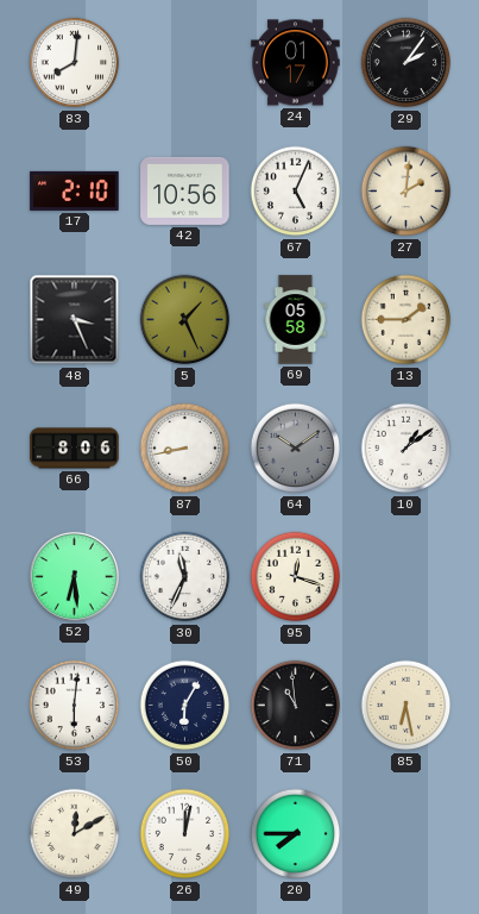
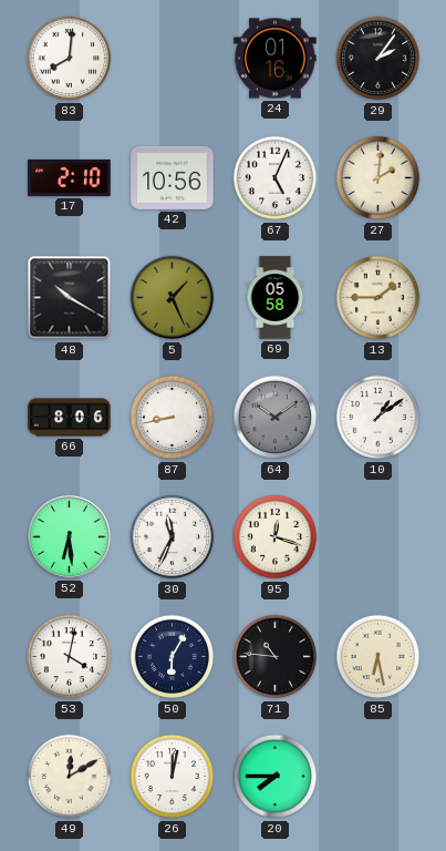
24: 01:17 -> 01:16
48: 3:26 -> 10:20
53: 6:01 -> 4:02
71: 10:59 -> 10:46
